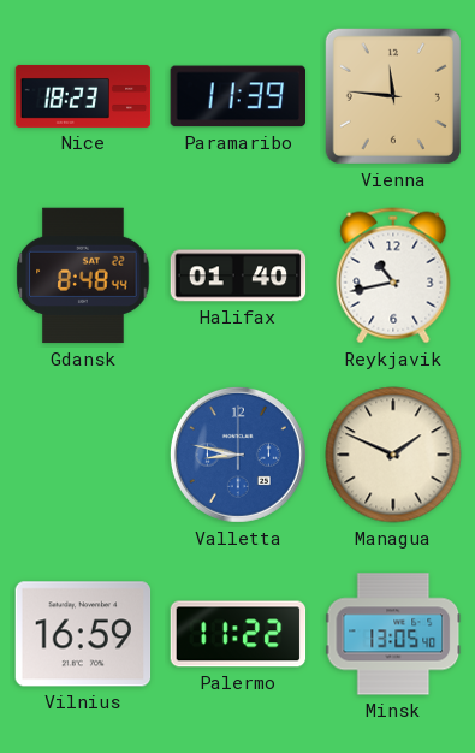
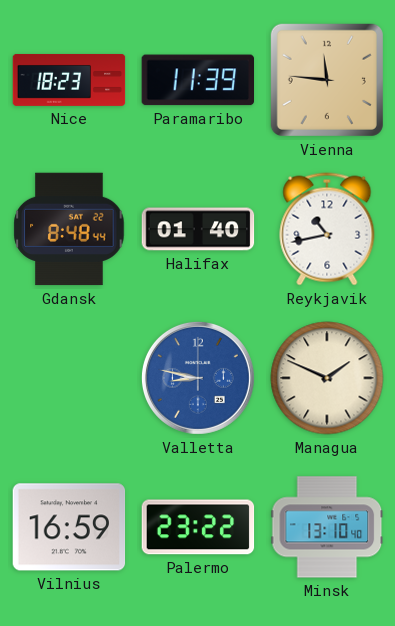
Palermo: 11:22 -> 23:22
Minsk: 13:05 -> 13:10
